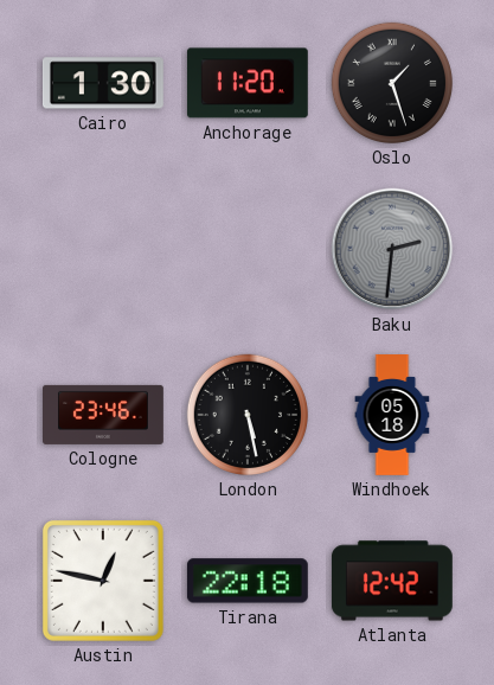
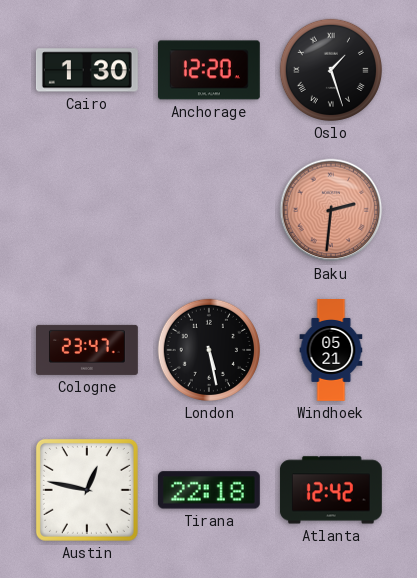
Anchorage: 11:20 -> 12:20
Baku dial: grey -> salmon
Cologne: 23:46 -> 23:47
Windhoek: 05:18 -> 05:21
